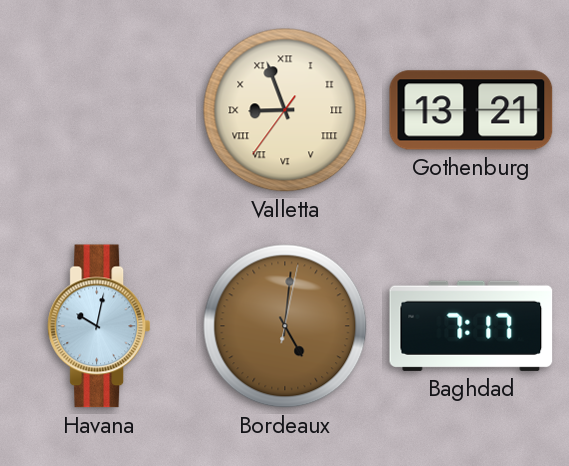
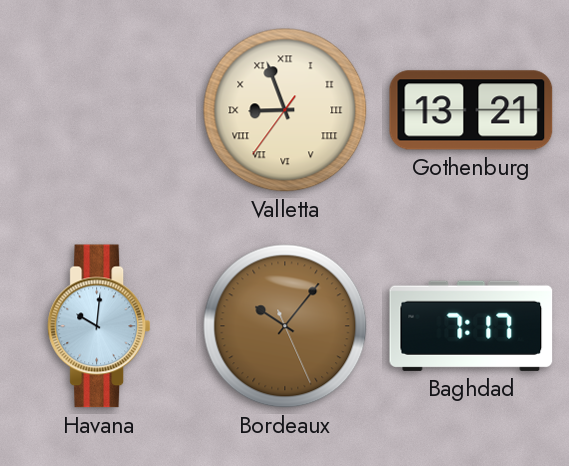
Havana: 10:02 -> 10:01
Bordeaux: 5:01 -> 10:06
